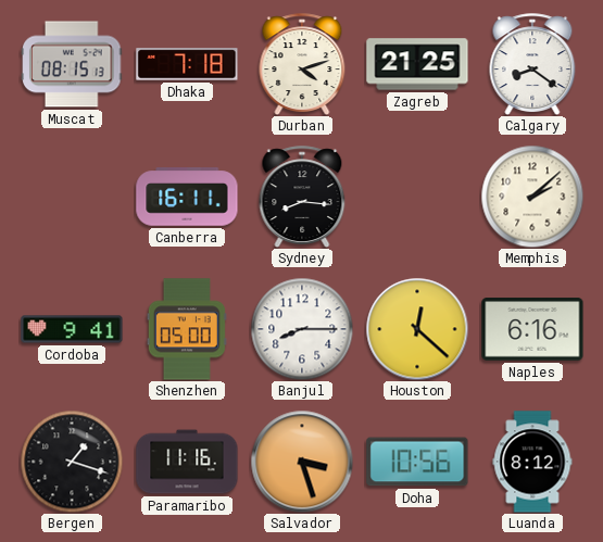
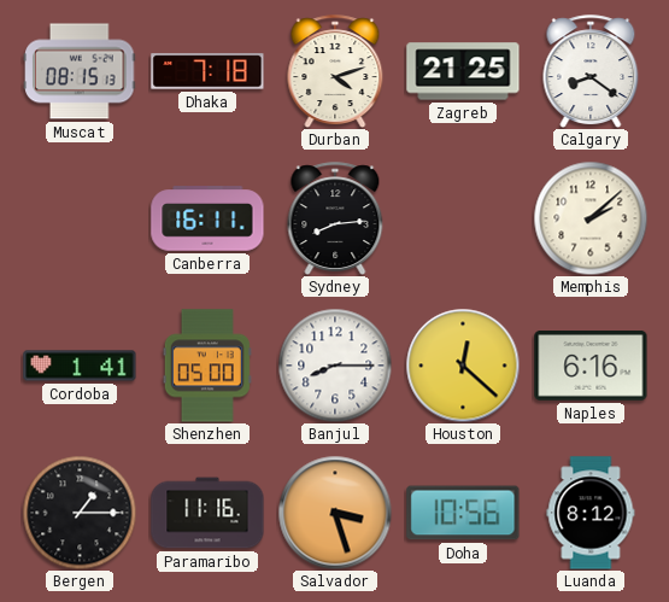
Sydney: 8:16 -> 8:14
Cordoba: 9:41 -> 1:41
Bergen: 1:18 -> 1:15
